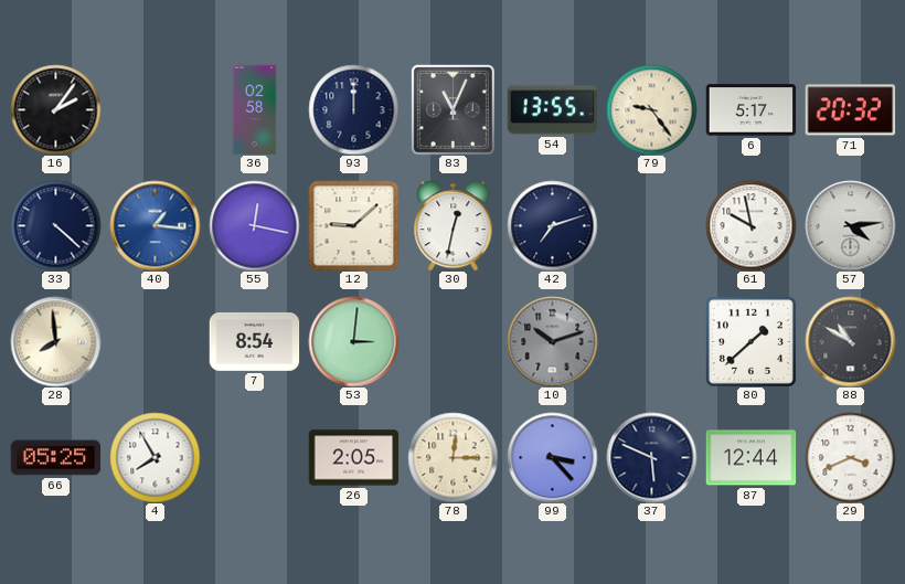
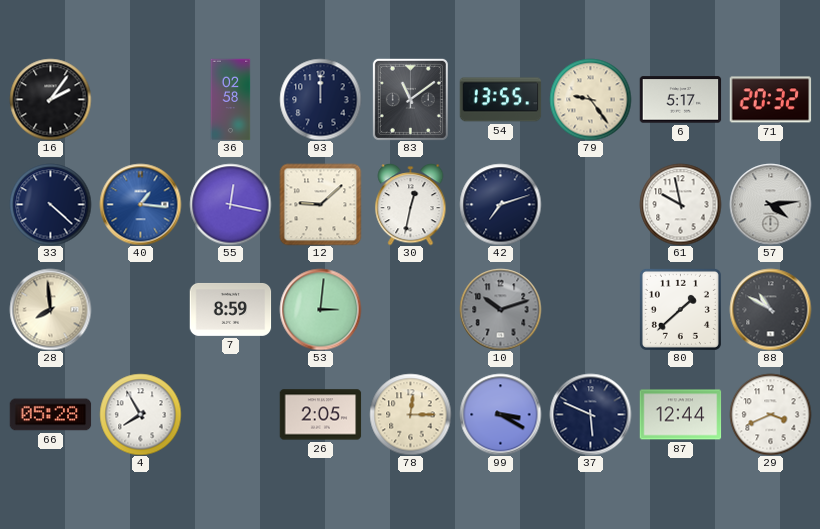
83: 11:04 -> 11:09
7: 8:54 -> 8:59
66: 05:25 -> 05:28
99: 3:23 -> 3:20
